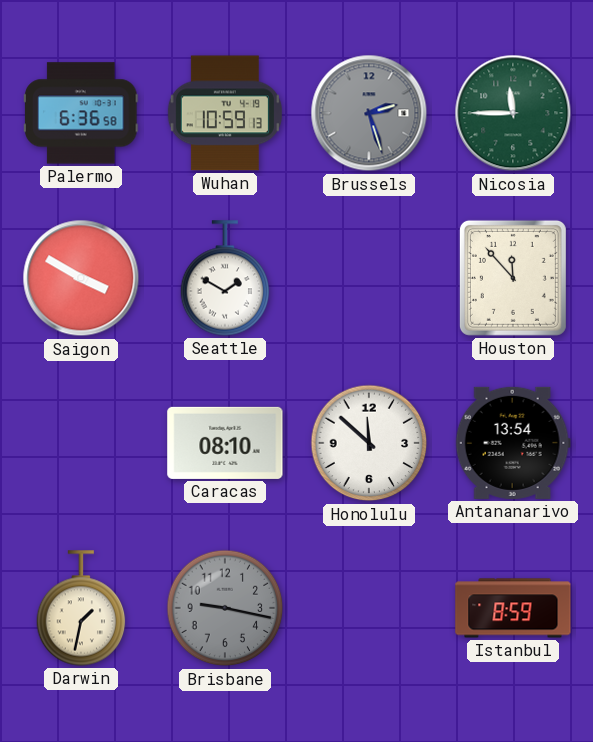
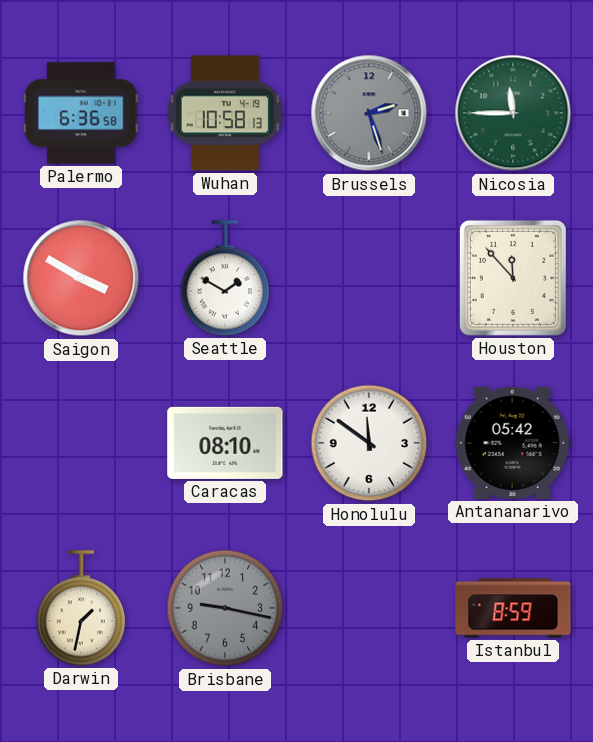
Wuhan: 10:59 -> 10:58
Honolulu: 11:52 -> 11:51
Antananarivo: 13:54 -> 05:42
